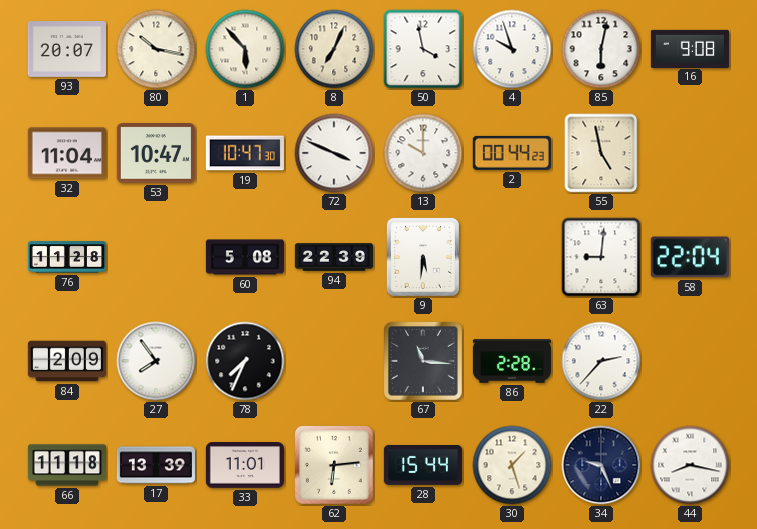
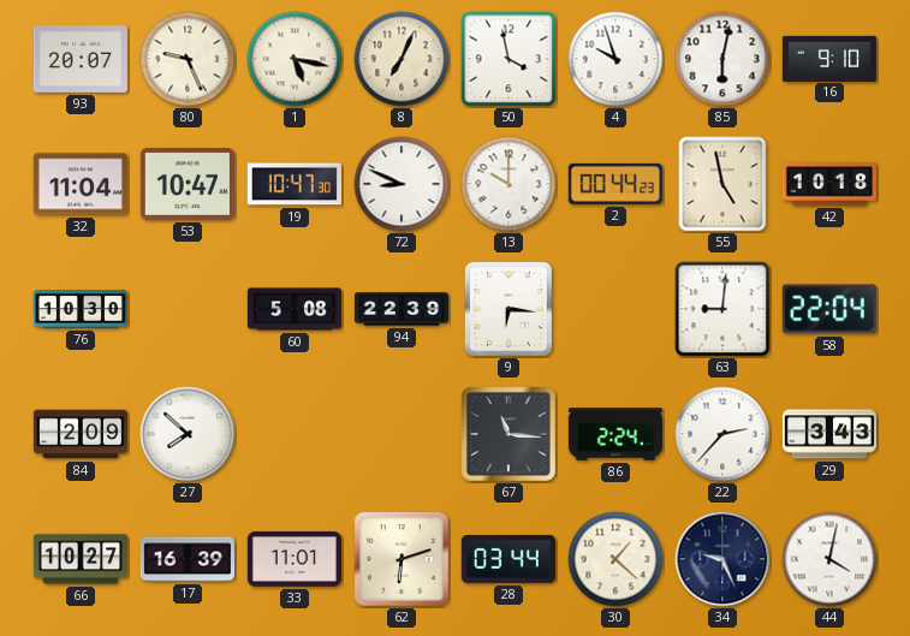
80: 10:17 -> 9:26
1: 5:53 -> 5:17
16: 9:08 -> 9:10
72: 3:49 -> 8:49
42: none -> 10:18
76: 11:28 -> 10:30
9: 5:31 -> 6:16
27: 7:54 -> 7:52
78: 7:34 -> none
86: 2:28 -> 2:24
29: none -> 3:43
66: 11:18 -> 10:27
17: 13:39 -> 16:39
62: 6:14 -> 6:12
28: 15:44 -> 03:44
30: 1:27 -> 1:22
44: 8:17 -> 4:02
